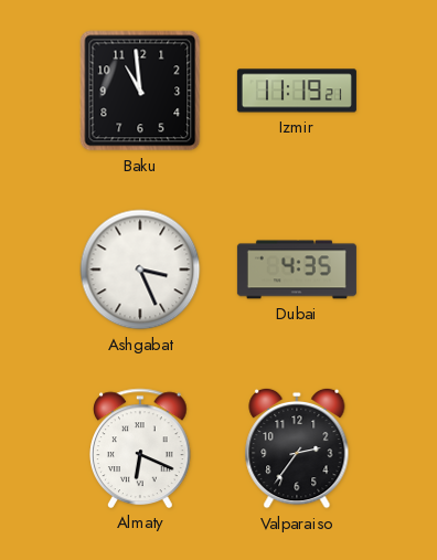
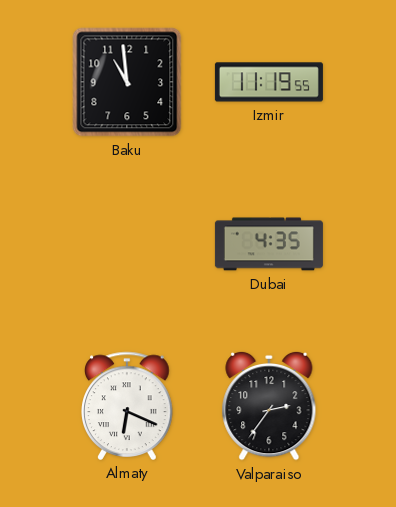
Izmir: 11:19:21 -> 11:19:55
Ashgabat: 3:26 -> none
